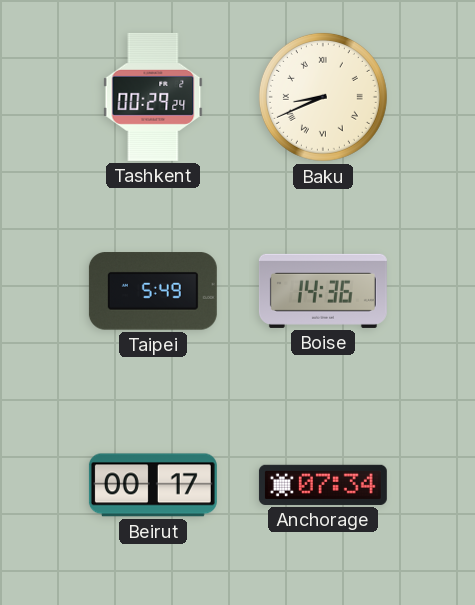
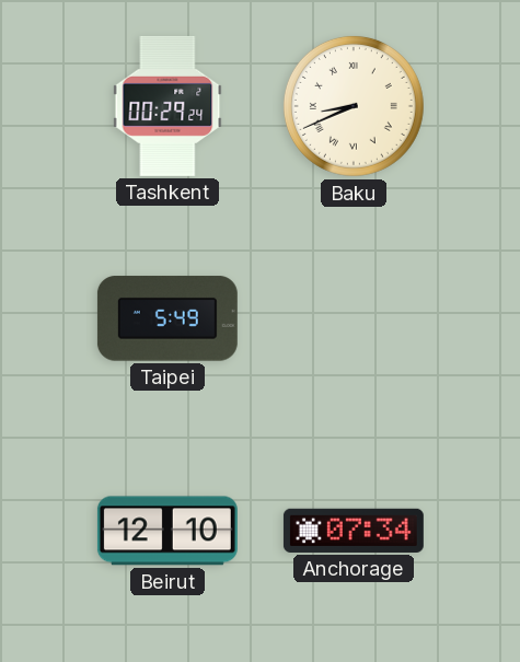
Boise: 14:36 -> none
Beirut: 00:17 -> 12:10
